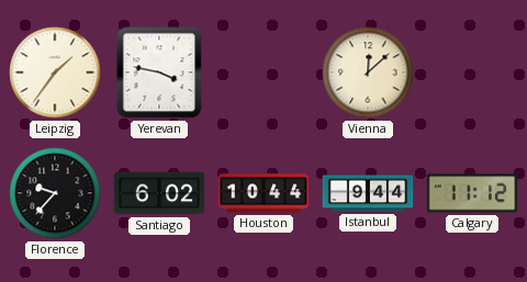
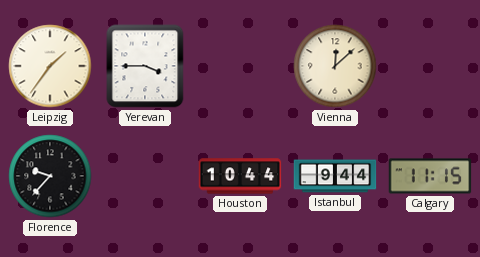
Yerevan: 3:47 -> 3:45
Santiago: 6:02 -> none
Calgary: 11:12 -> 11:15
